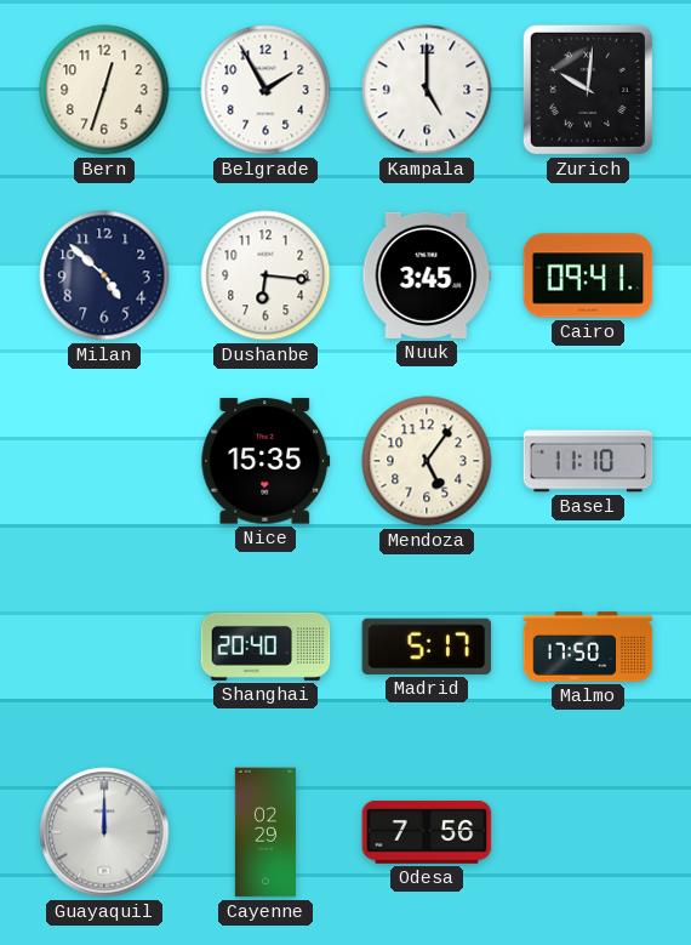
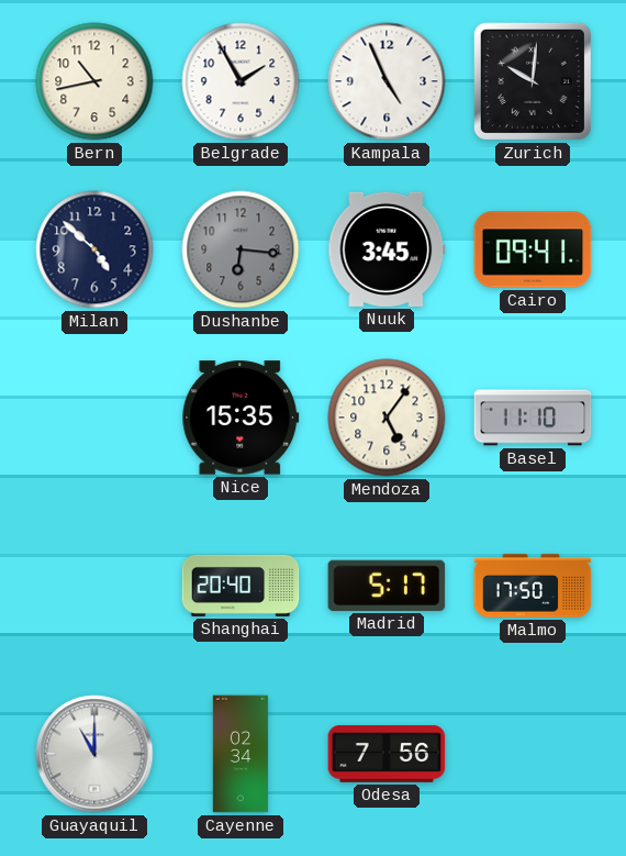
Bern: 12:33 -> 10:43
Kampala: 5:00 -> 4:56
Dushanbe dial: white -> grey
Guayaquil: 12:00 -> 11:00
Cayenne: 02:29 -> 02:34
